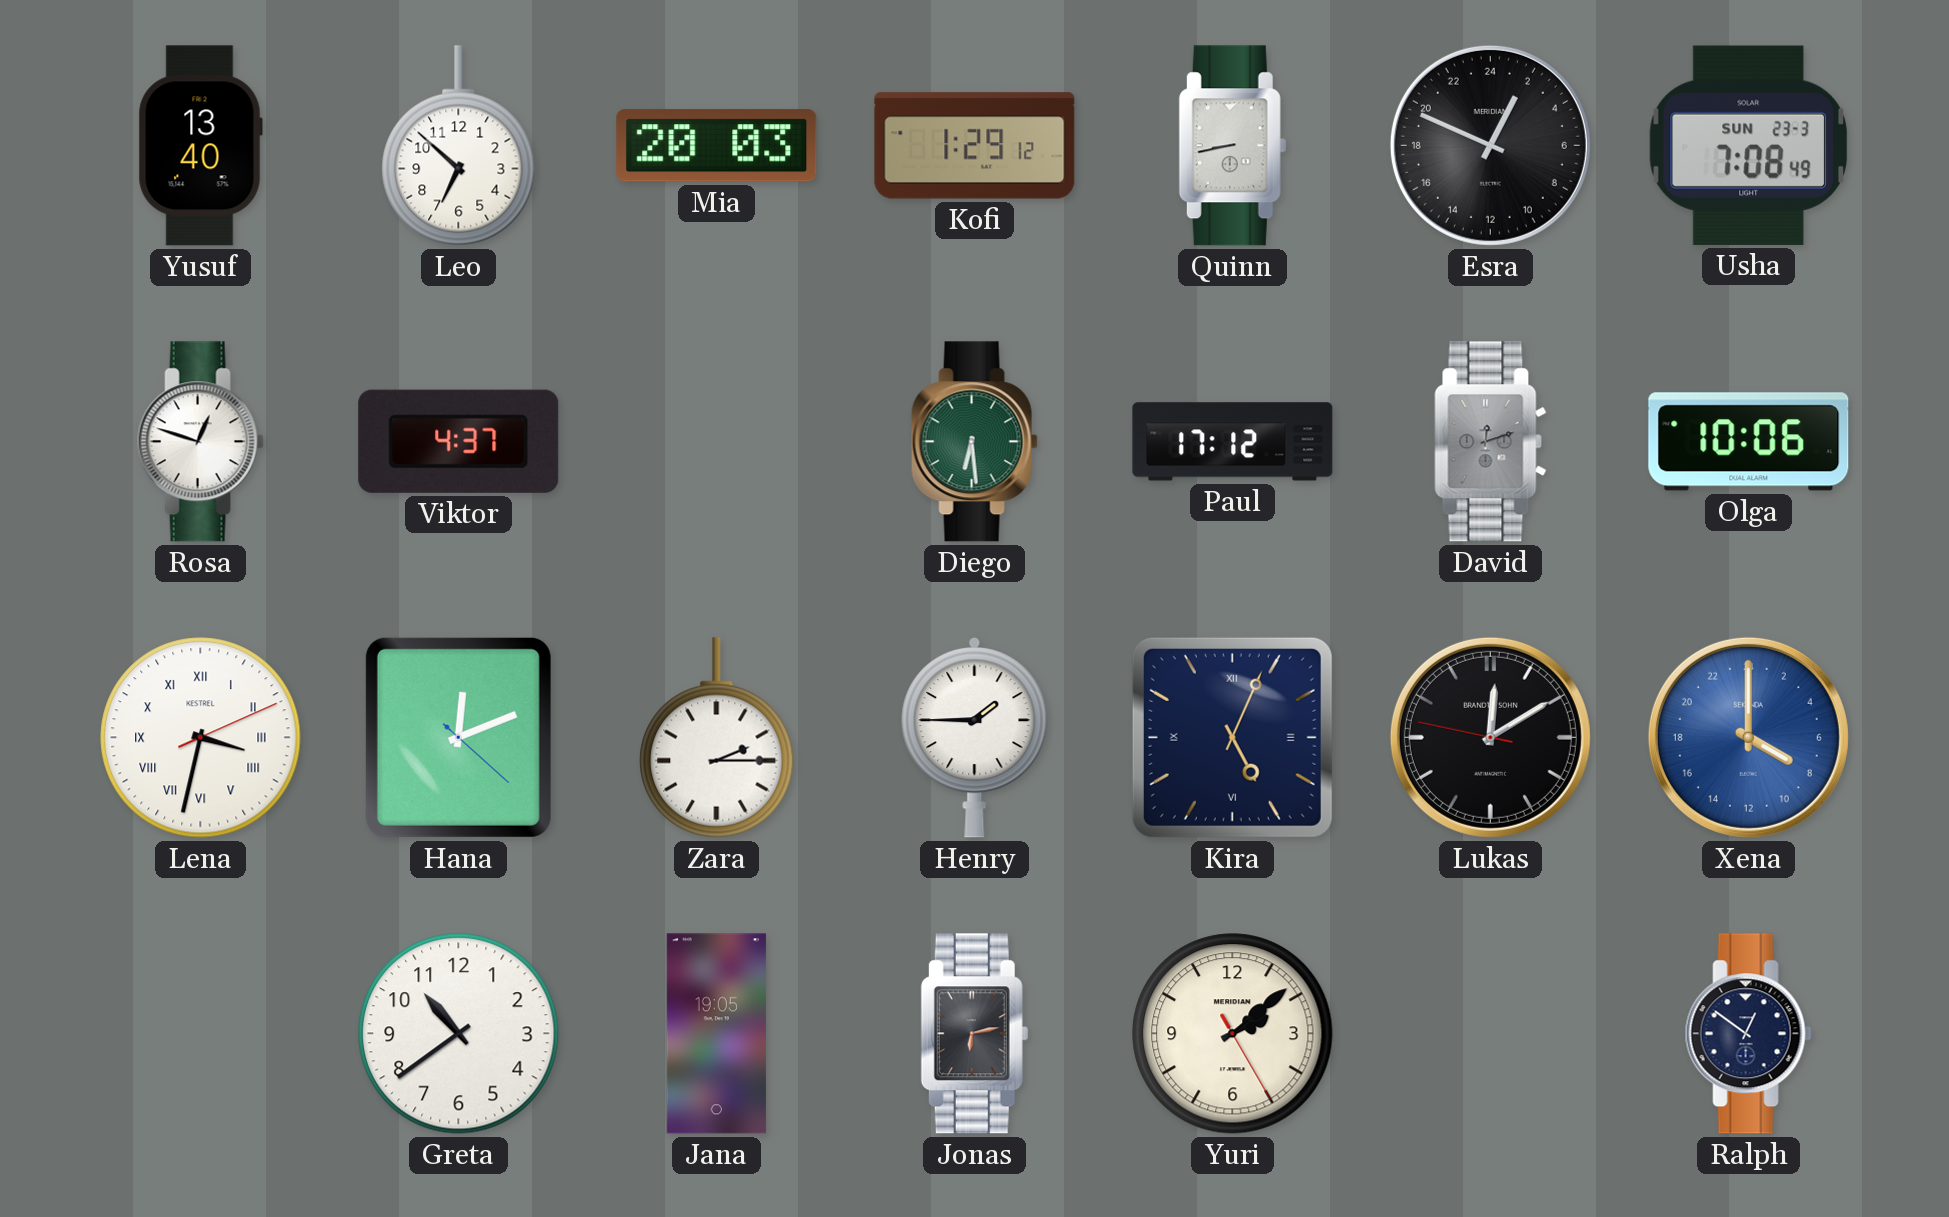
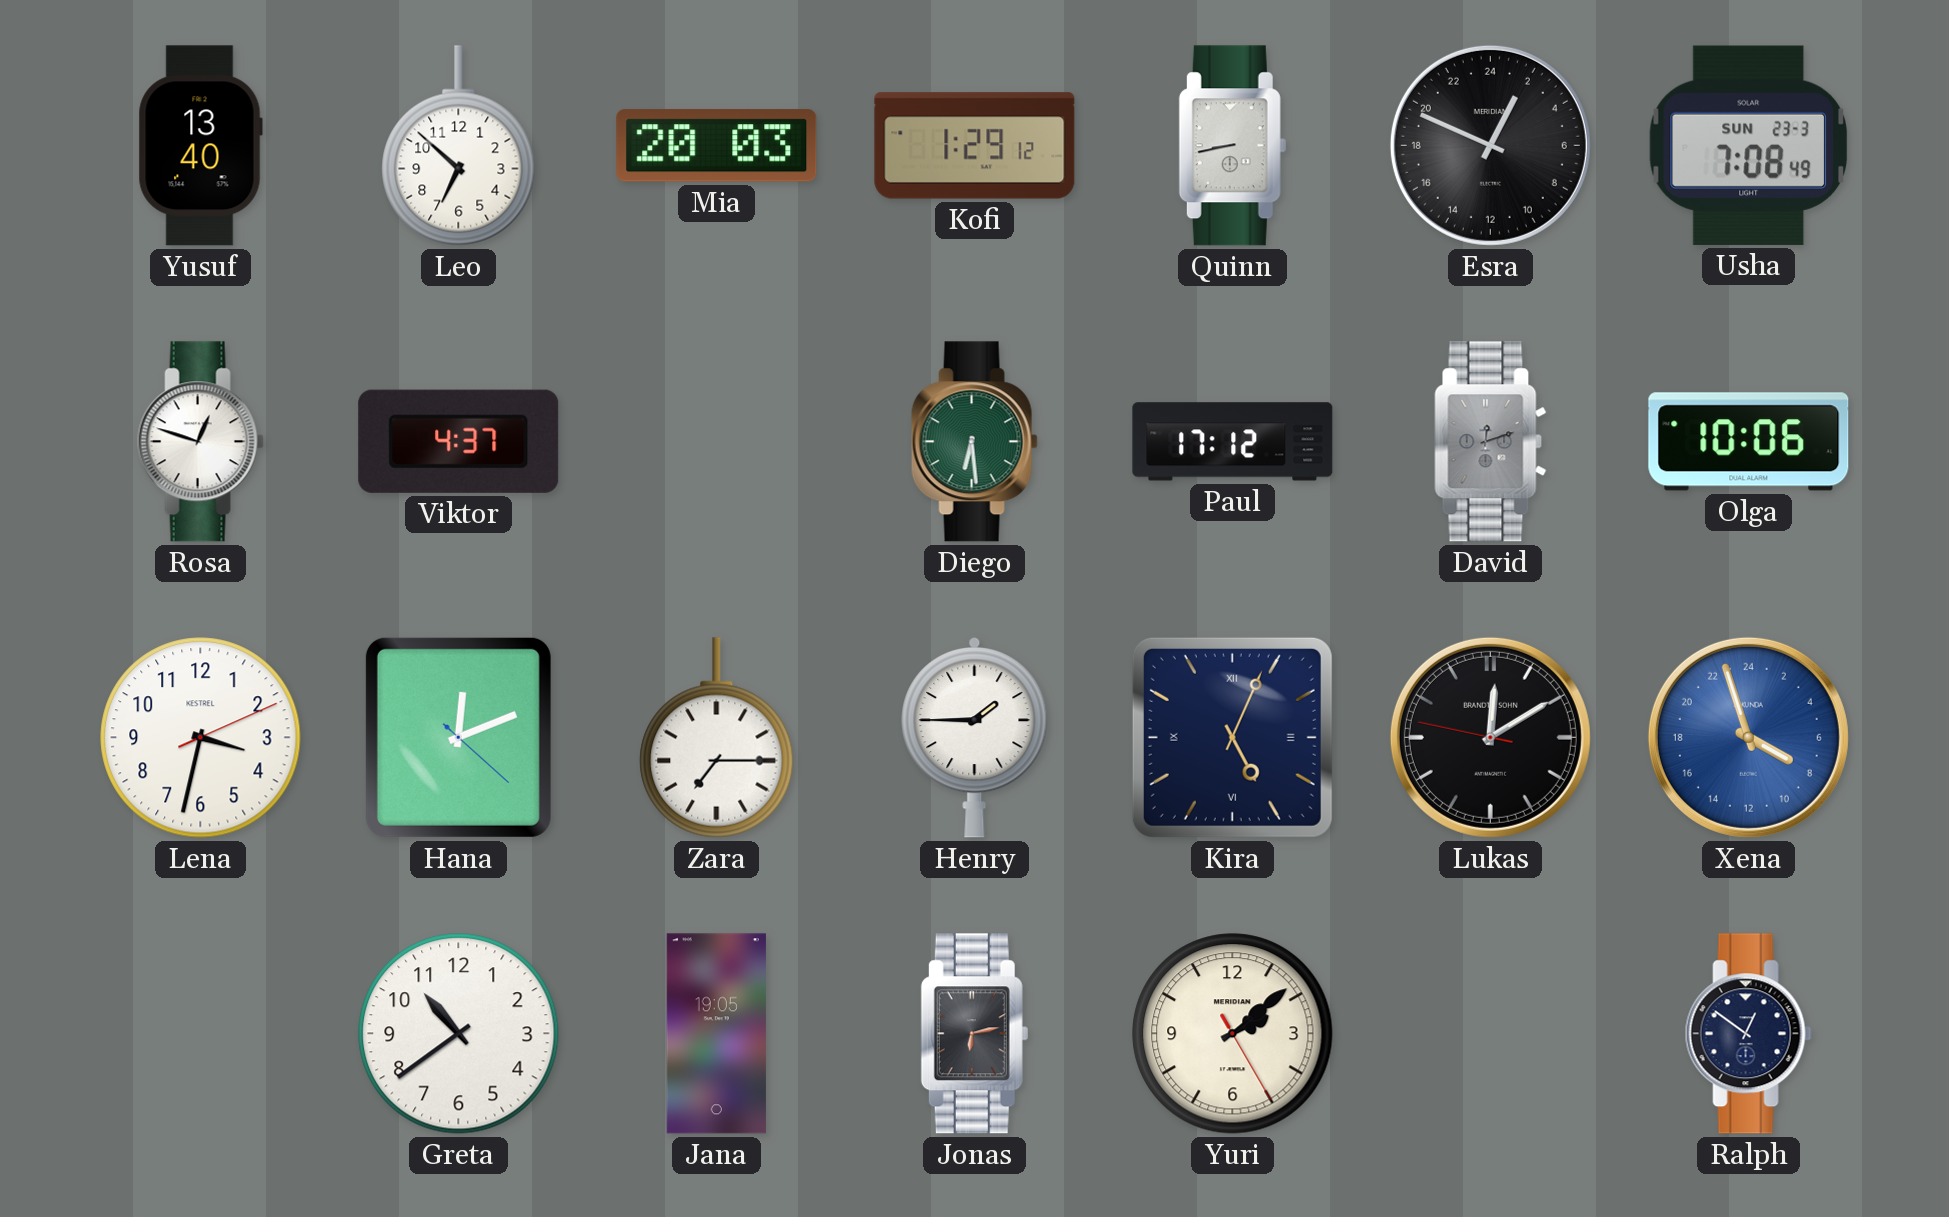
Lena numerals: Roman -> Arabic
Zara: 2:15 -> 7:15
Xena: 8:00 -> 7:57
